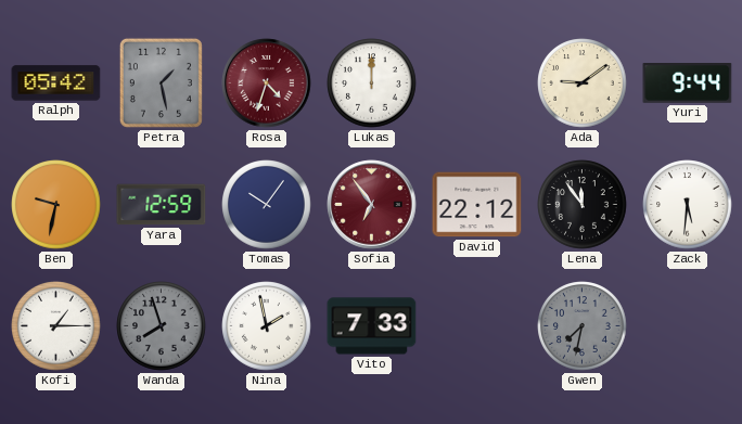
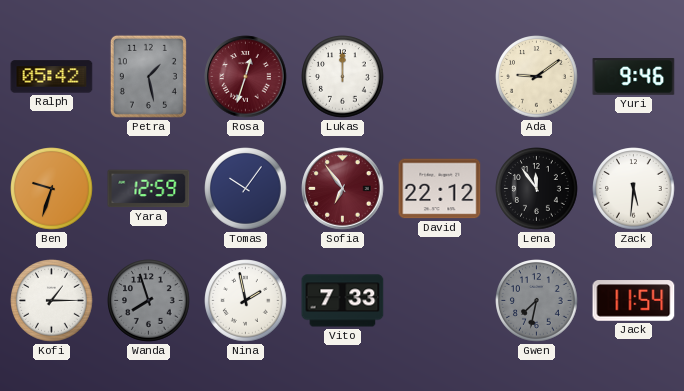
Rosa: 4:33 -> 12:33
Yuri: 9:44 -> 9:46
Ben: 9:32 -> 9:33
Jack: none -> 11:54
